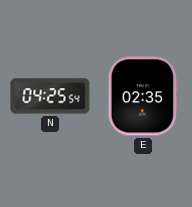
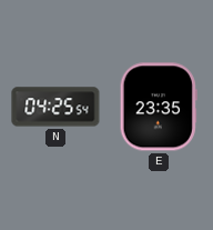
E: 02:35 -> 23:35
